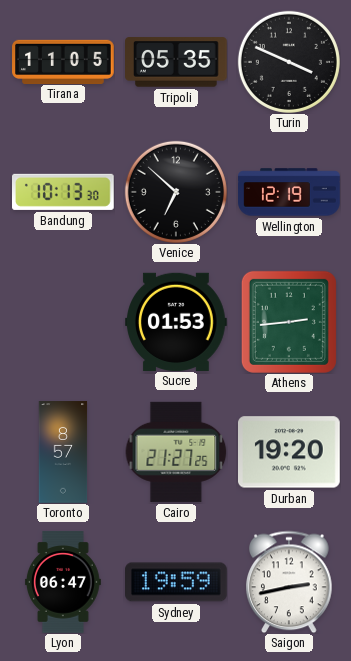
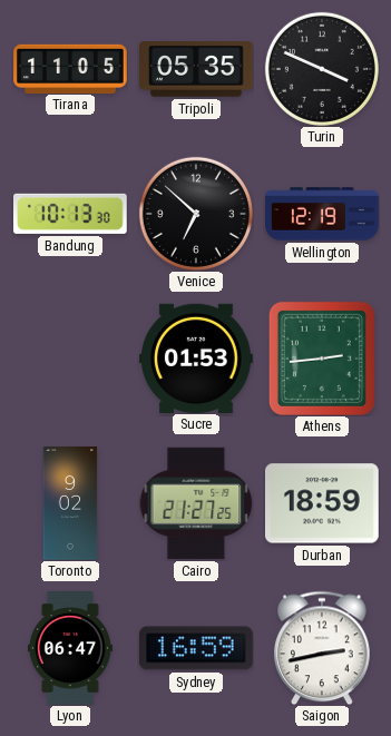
Toronto: 8:57 -> 9:02
Durban: 19:20 -> 18:59
Sydney: 19:59 -> 16:59
